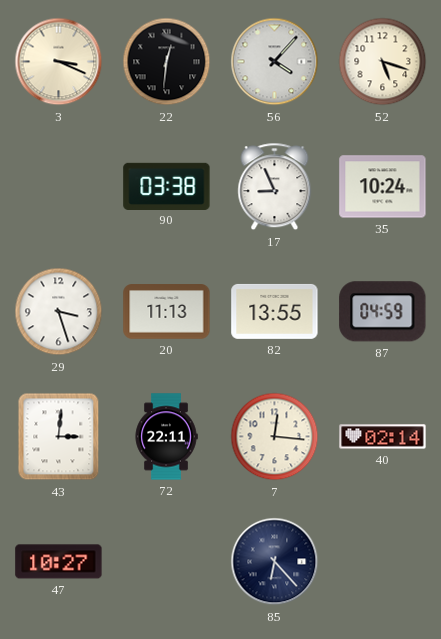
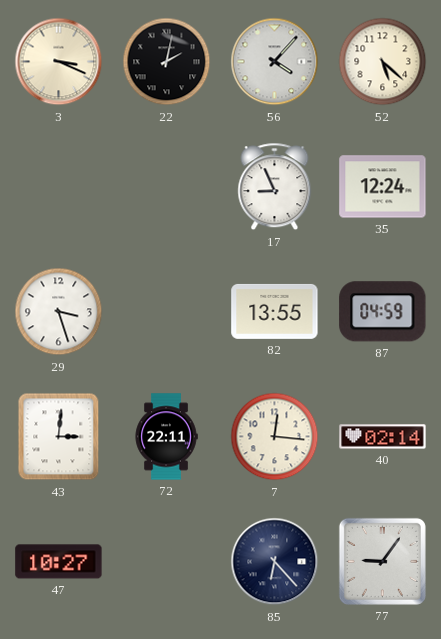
22: 12:31 -> 2:02
52: 5:18 -> 5:22
90: 03:38 -> none
35: 10:24 -> 12:24
20: 11:13 -> none
77: none -> 9:06
